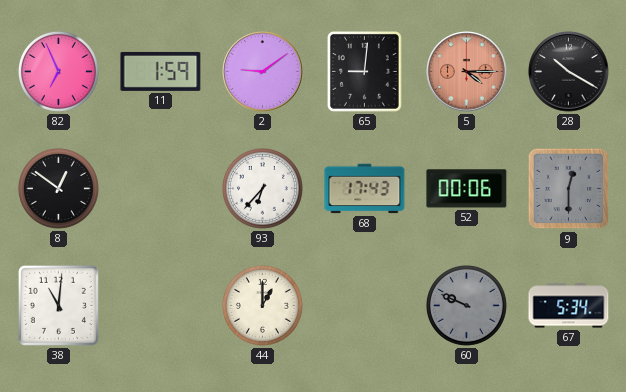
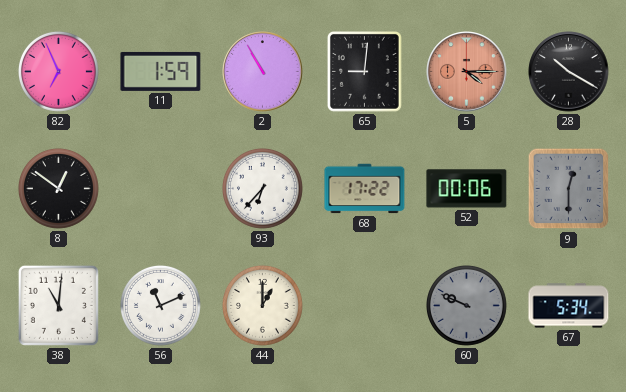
2: 9:09 -> 10:55
68: 17:43 -> 17:22
56: none -> 11:11
